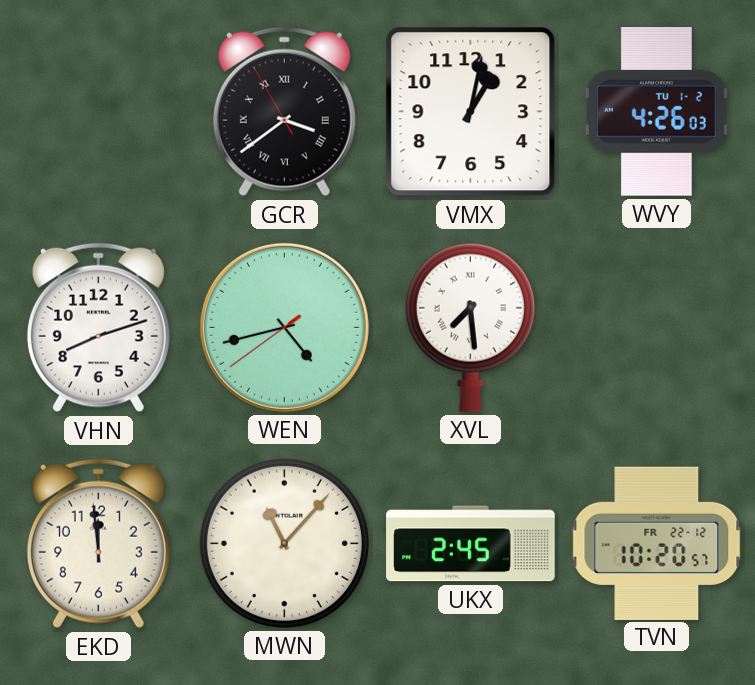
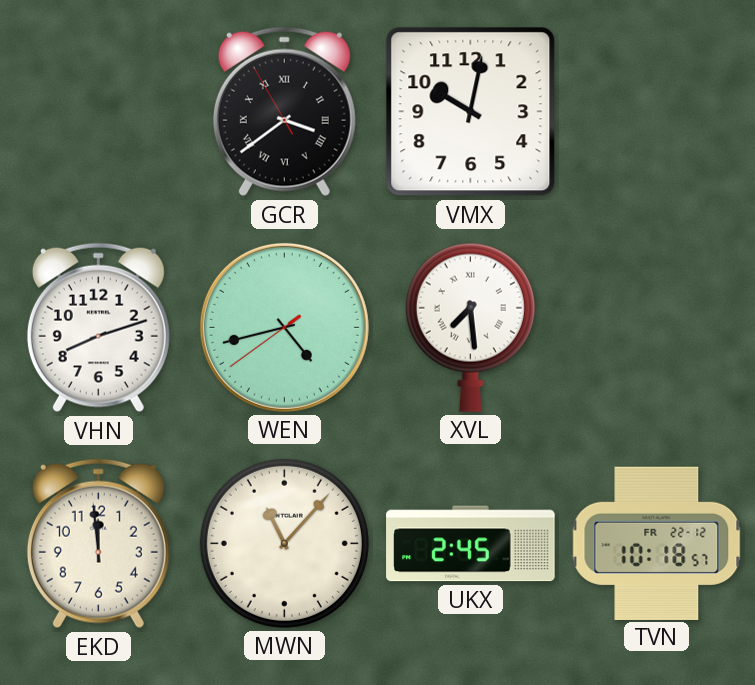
VMX: 1:02 -> 10:02
WVY: 4:26 -> none
TVN: 10:20 -> 10:18
